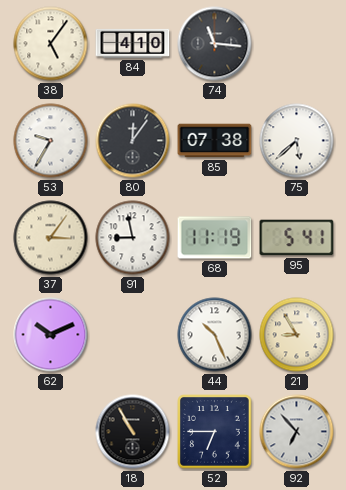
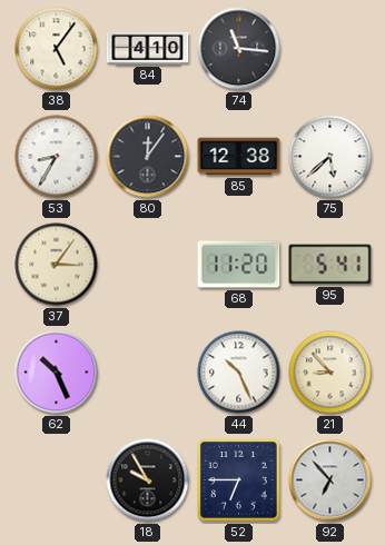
53: 9:35 -> 8:35
85: 07:38 -> 12:38
91: 8:58 -> none
68: 11:19 -> 11:20
62: 10:11 -> 10:26
21: 8:55 -> 8:53
18: 10:55 -> 9:55
